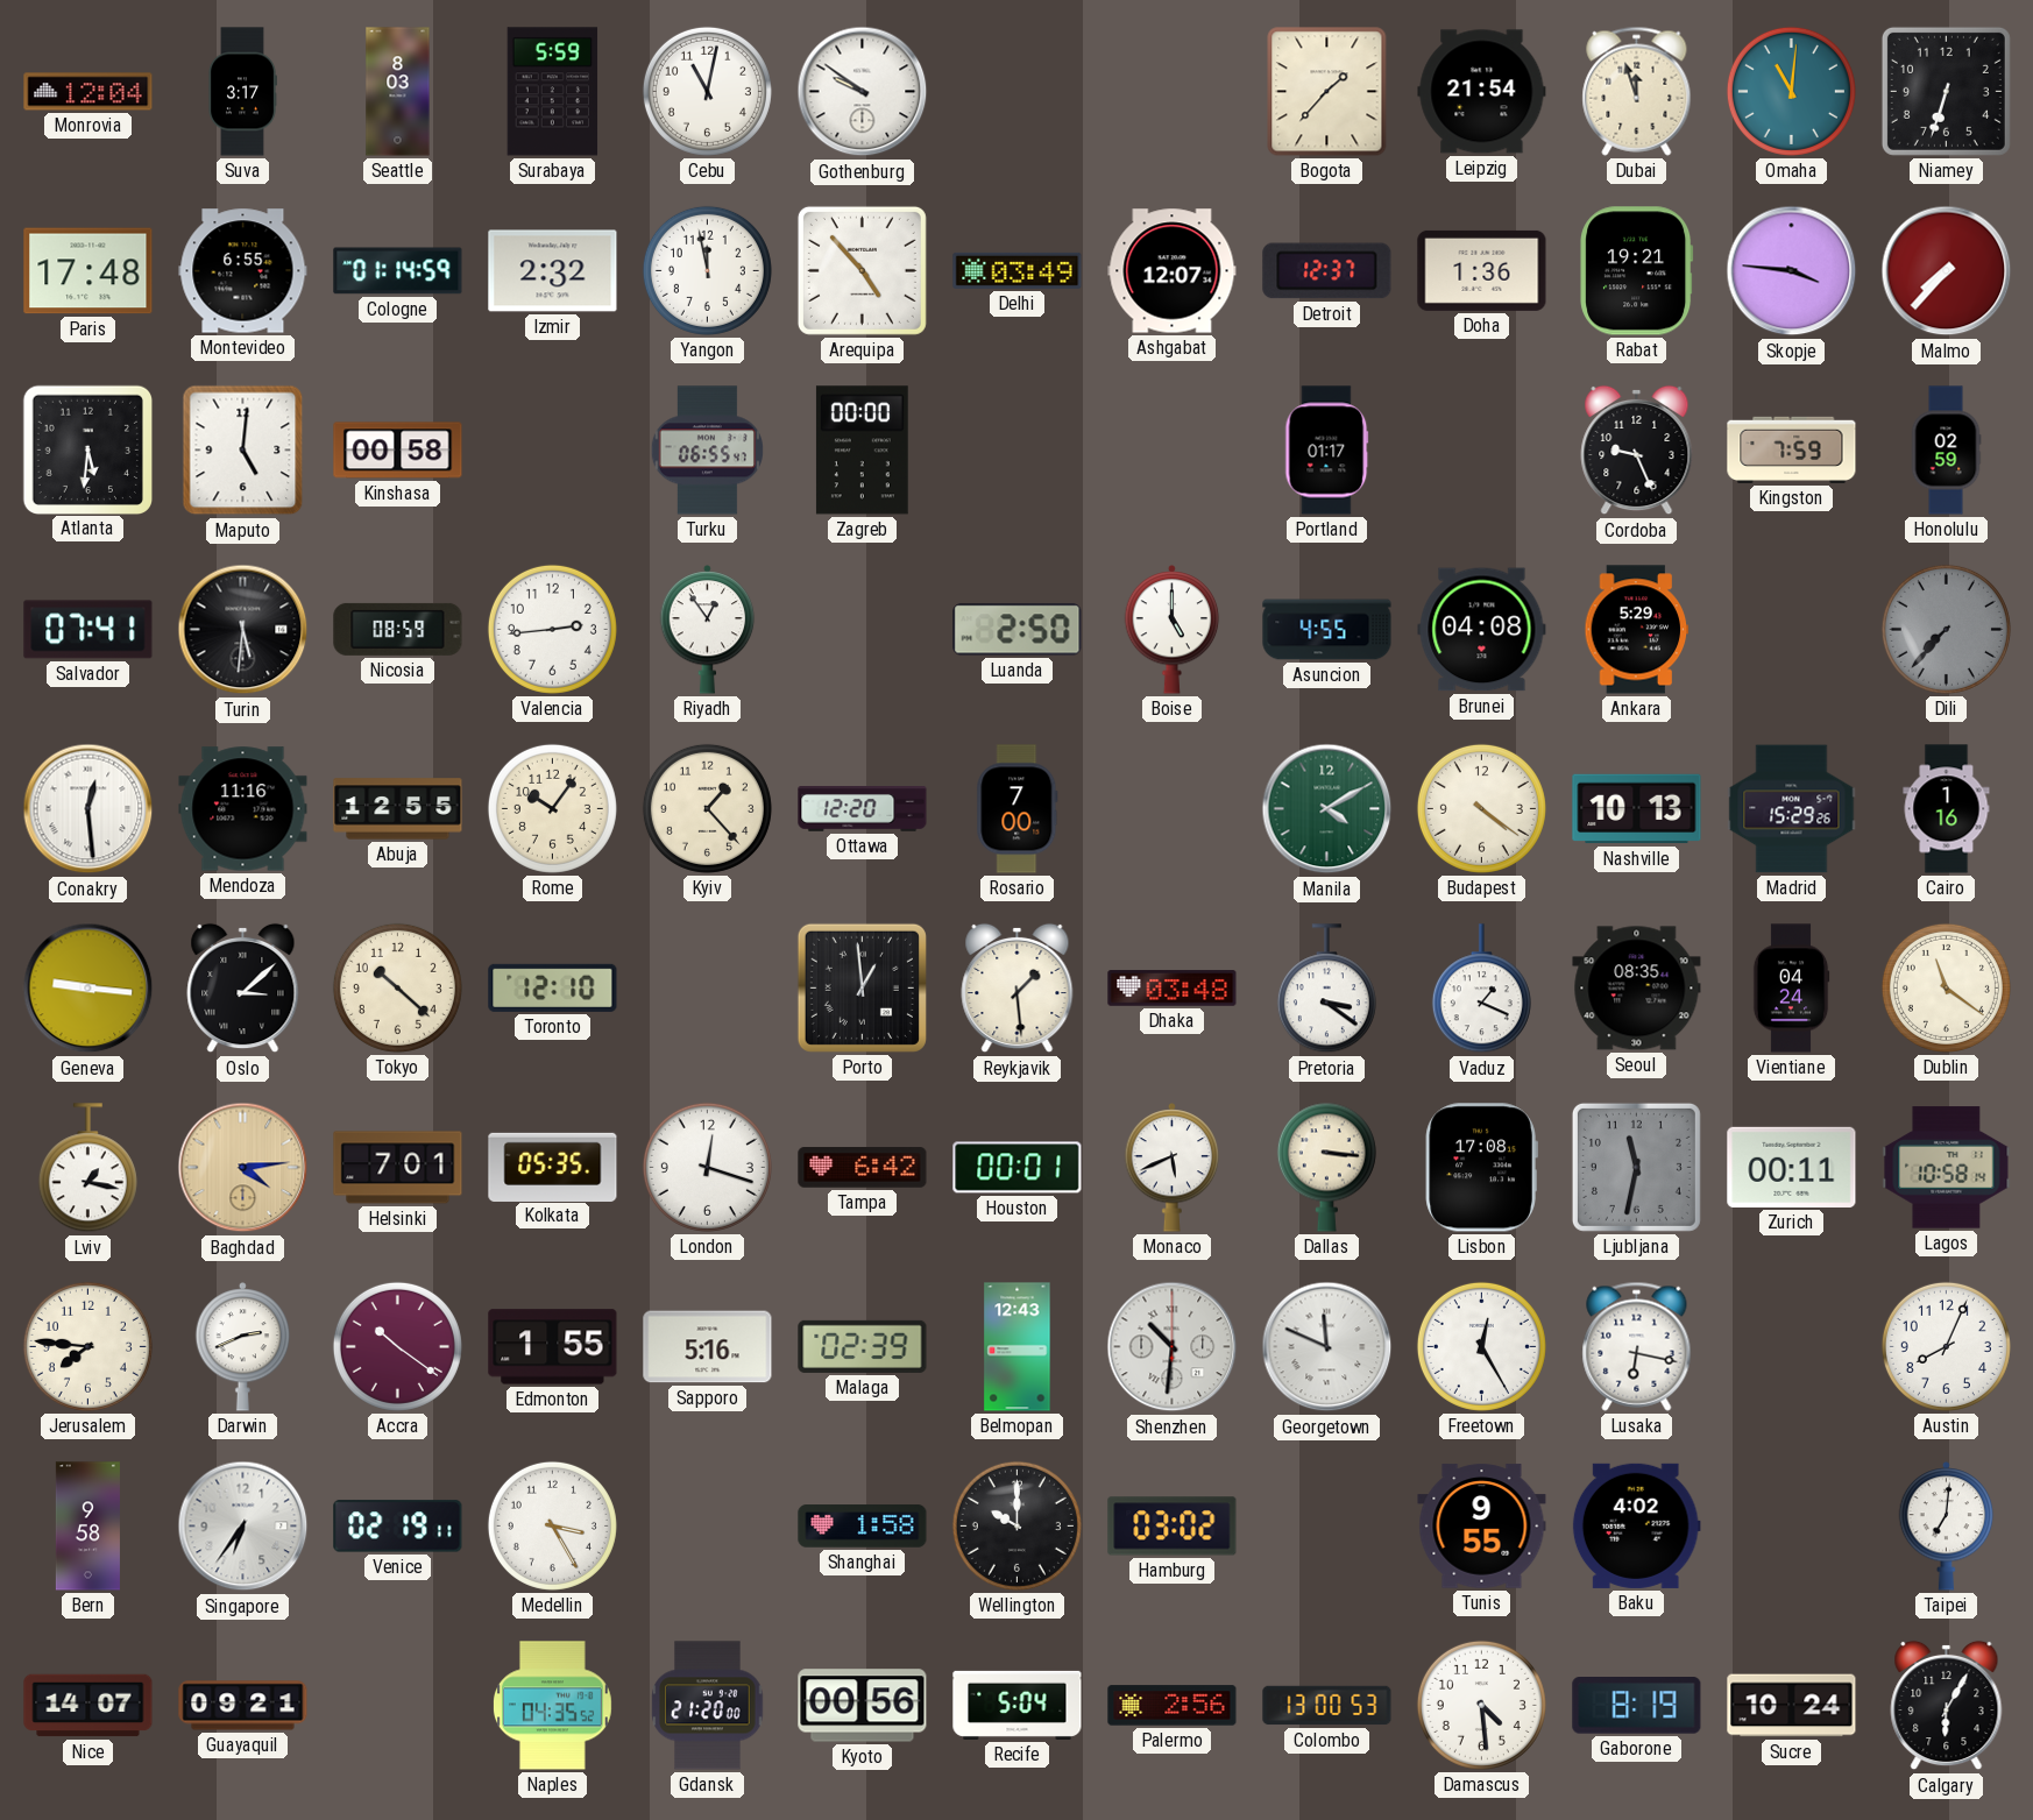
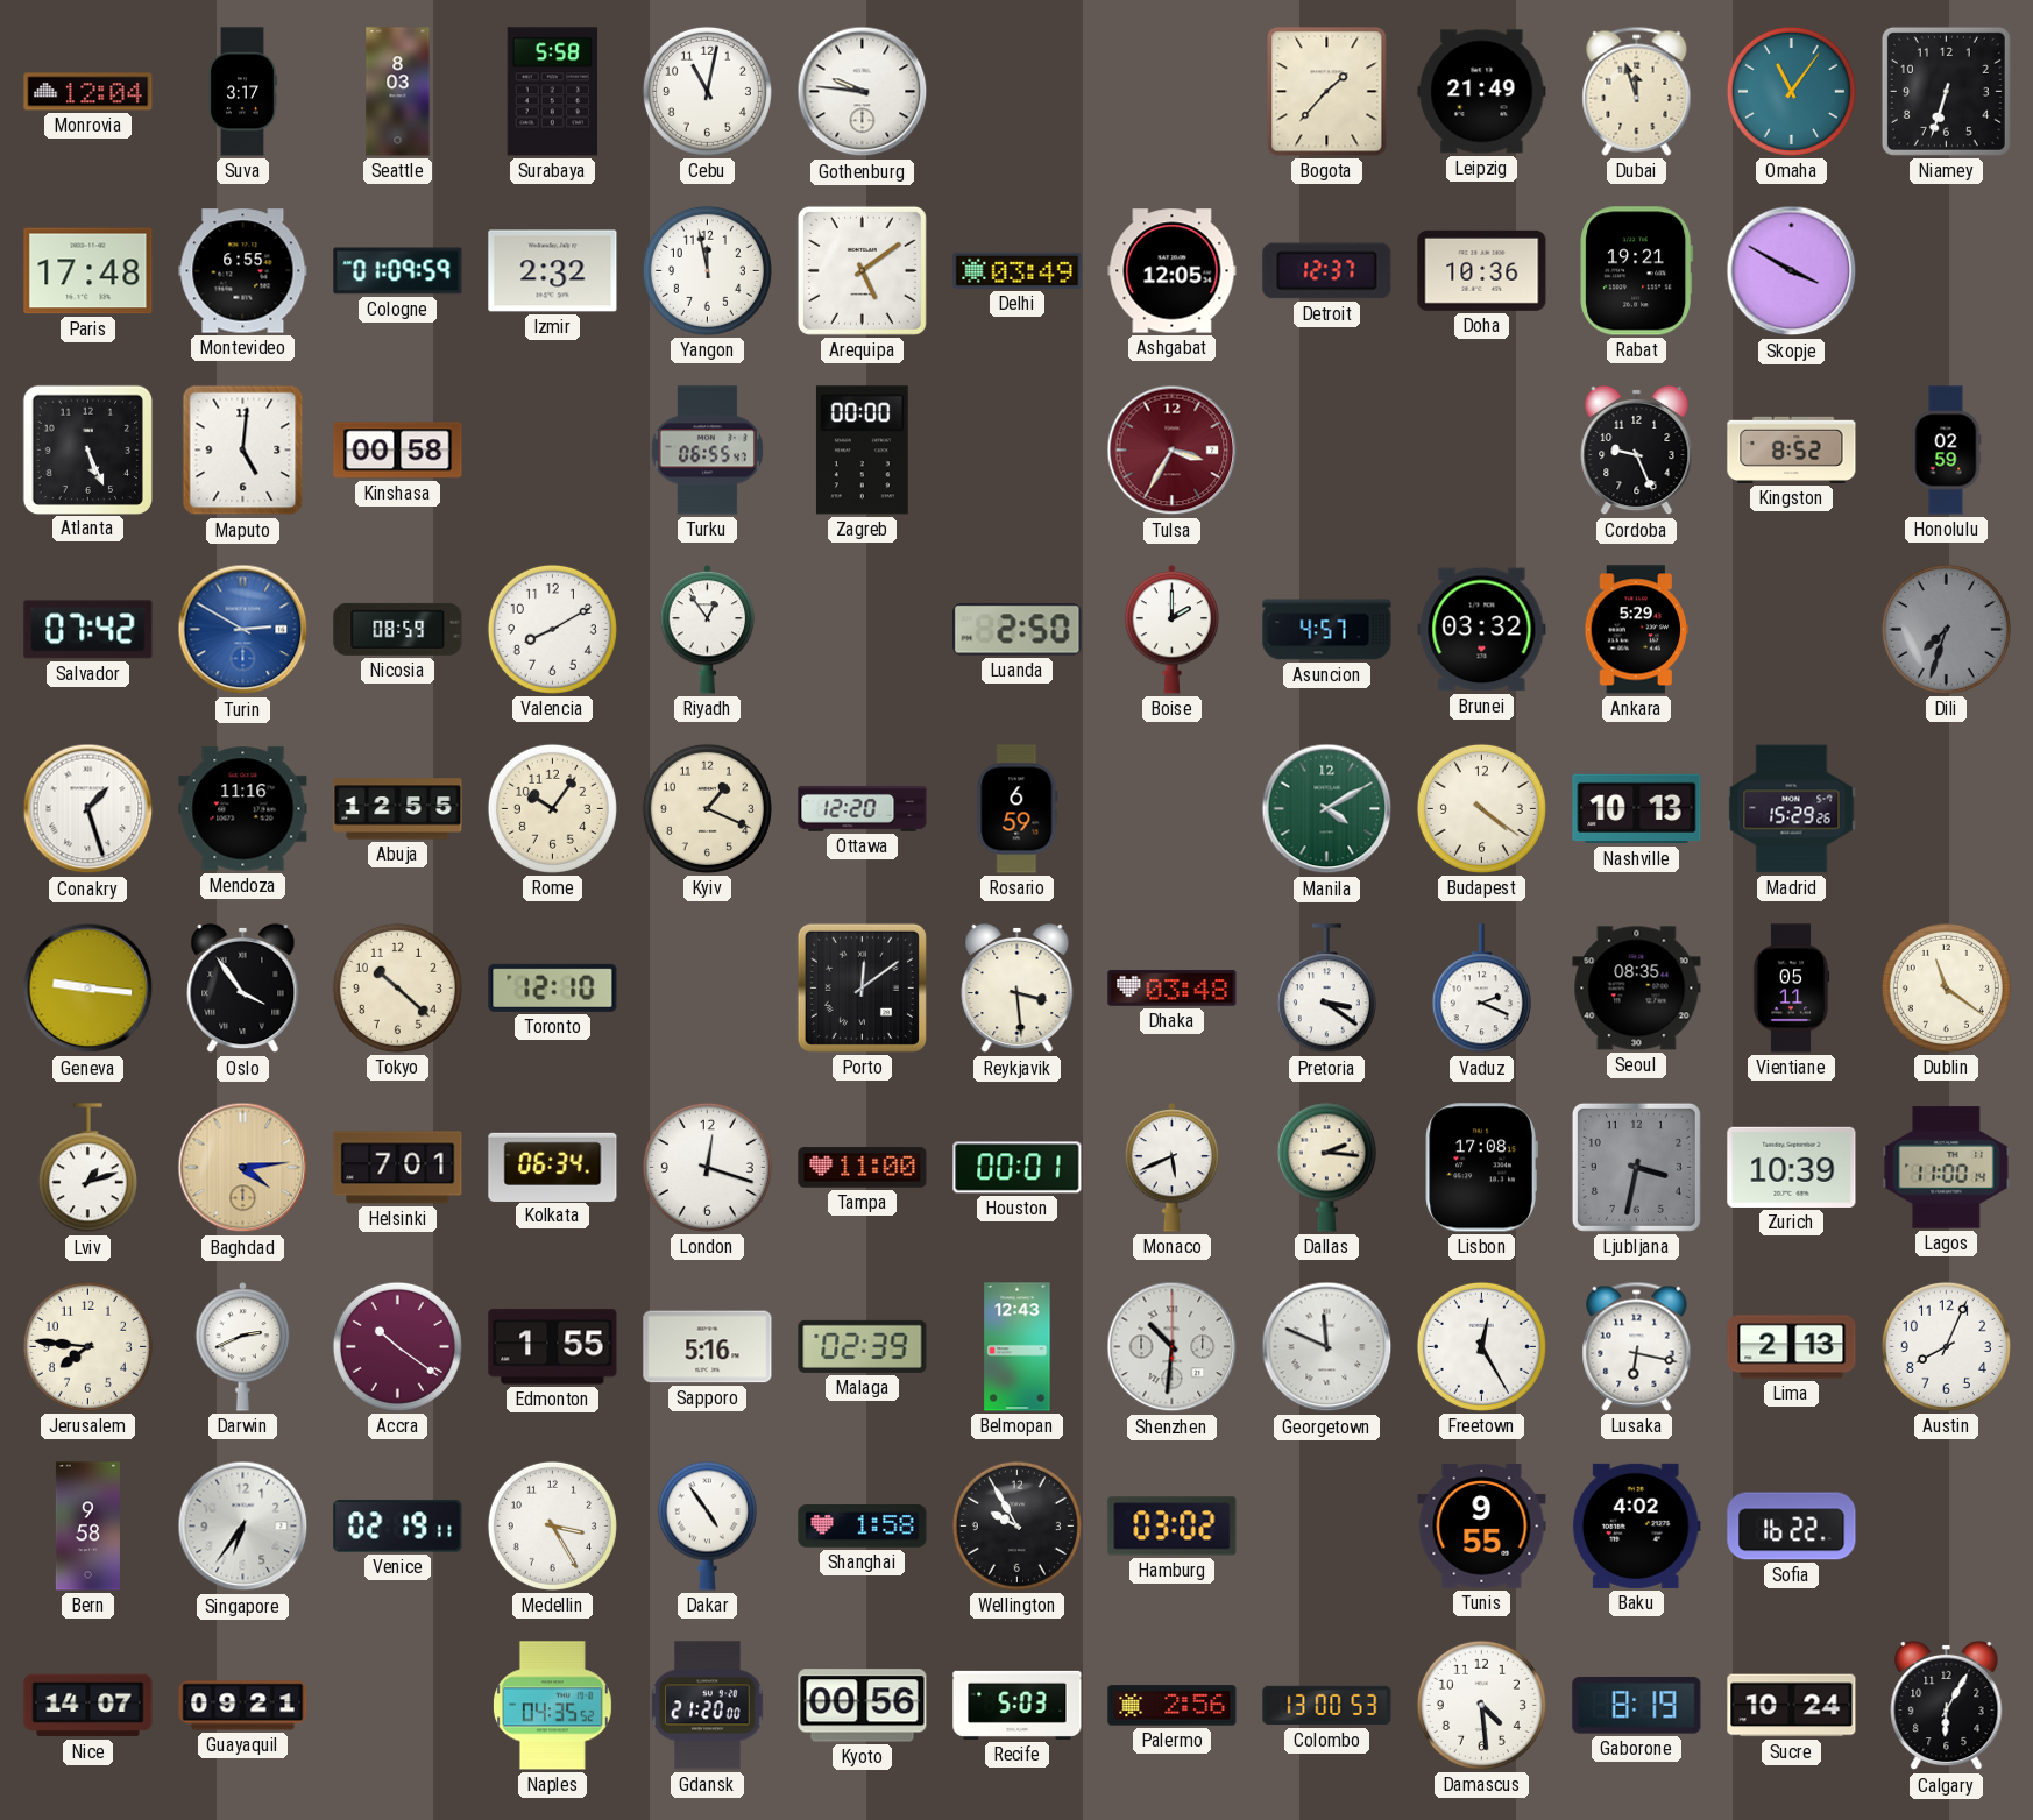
Surabaya: 5:59 -> 5:58
Gothenburg: 9:51 -> 9:46
Leipzig: 21:54 -> 21:49
Omaha: 11:01 -> 11:06
Cologne: 01:14 -> 01:09
Arequipa: 4:53 -> 5:09
Ashgabat: 12:07 -> 12:05
Doha: 1:36 -> 10:36
Skopje: 3:46 -> 3:50
Malmo: 7:37 -> none
Atlanta: 5:31 -> 5:26
Tulsa: none -> 3:35
Portland: 01:17 -> none
Kingston: 7:59 -> 8:52
Salvador: 07:41 -> 07:42
Turin: 5:31 -> 2:50
Turin dial: black -> blue
Valencia: 2:44 -> 8:10
Boise: 5:00 -> 2:00
Asuncion: 4:55 -> 4:57
Brunei: 04:08 -> 03:32
Dili: 7:37 -> 7:33
Conakry: 12:29 -> 1:27
Kyiv: 1:23 -> 1:19
Rosario: 7:00 -> 6:59
Cairo: 1:16 -> none
Oslo: 3:08 -> 3:54
Porto: 12:59 -> 12:09
Reykjavik: 1:29 -> 3:29
Vaduz: 1:19 -> 2:19
Vientiane: 04:24 -> 05:11
Lviv: 1:17 -> 1:12
Kolkata: 05:35 -> 06:34
Tampa: 6:42 -> 11:00
Dallas: 3:16 -> 2:16
Ljubljana: 11:32 -> 3:32
Zurich: 00:11 -> 10:39
Lagos: 10:58 -> 11:00
Lima: none -> 2:13
Dakar: none -> 4:54
Wellington: 10:00 -> 9:55
Sofia: none -> 16:22
Taipei: 7:01 -> none
Recife: 5:04 -> 5:03
